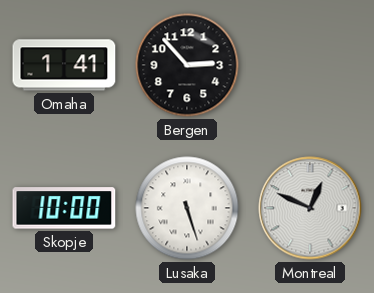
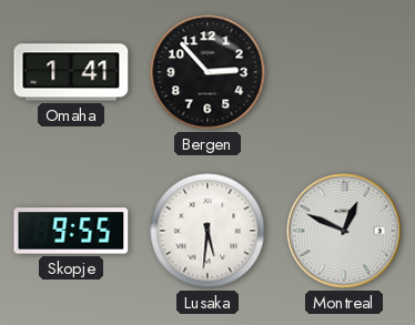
Skopje: 10:00 -> 9:55
Lusaka: 5:27 -> 5:31
